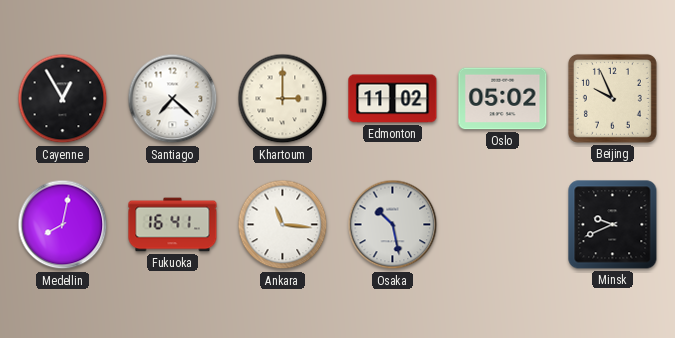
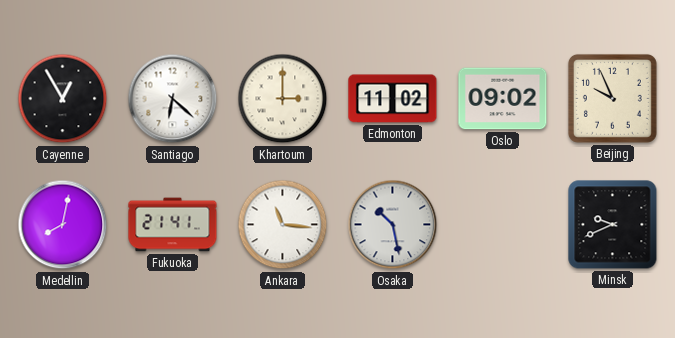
Santiago: 7:22 -> 6:22
Oslo: 05:02 -> 09:02
Fukuoka: 16:41 -> 21:41
